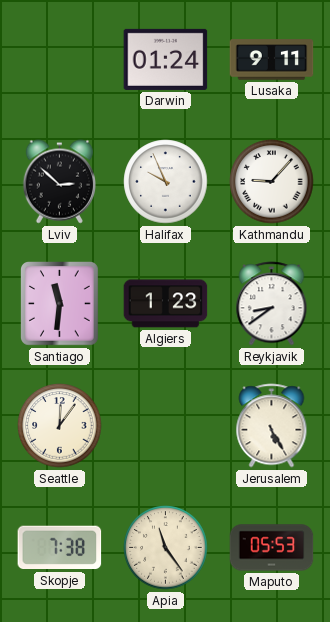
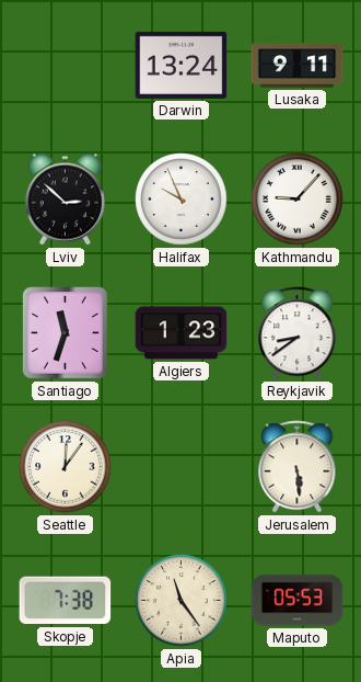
Darwin: 01:24 -> 13:24
Santiago: 11:31 -> 11:33
Jerusalem: 5:25 -> 5:29
